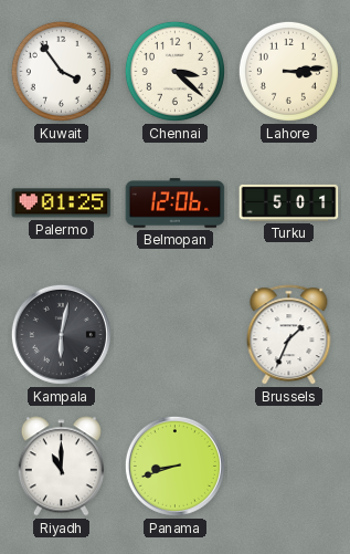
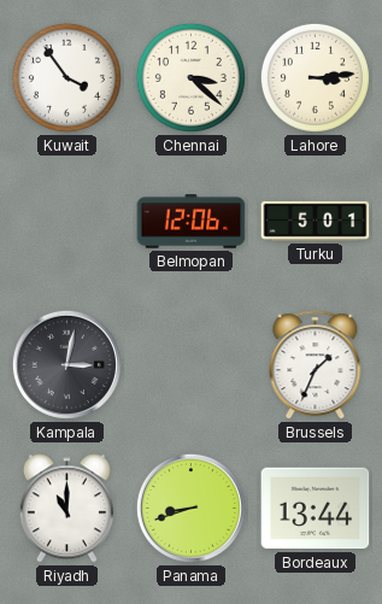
Palermo: 01:25 -> none
Kampala: 6:02 -> 3:02
Bordeaux: none -> 13:44
